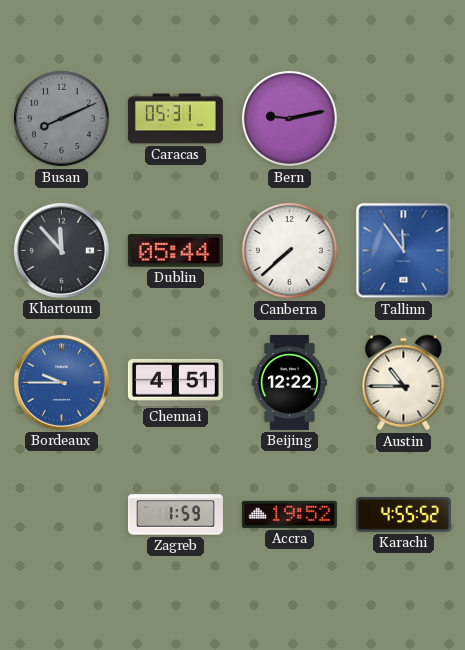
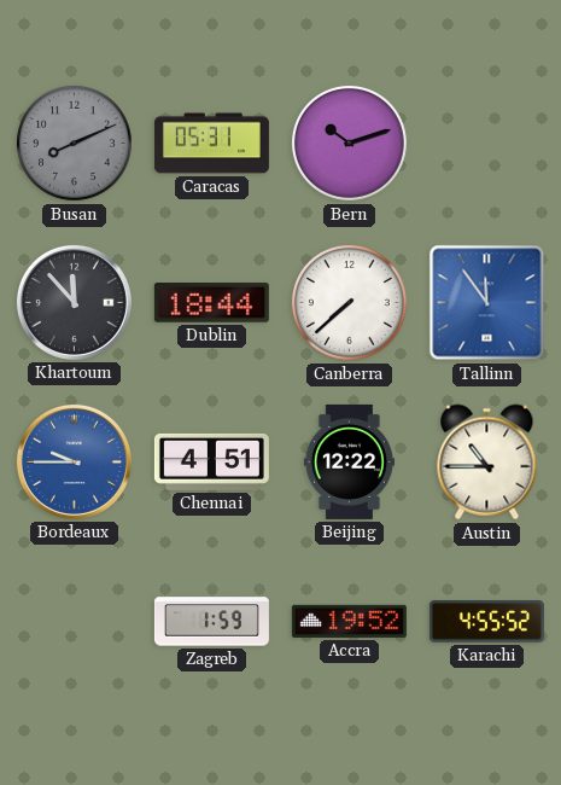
Bern: 9:13 -> 10:12
Dublin: 05:44 -> 18:44
